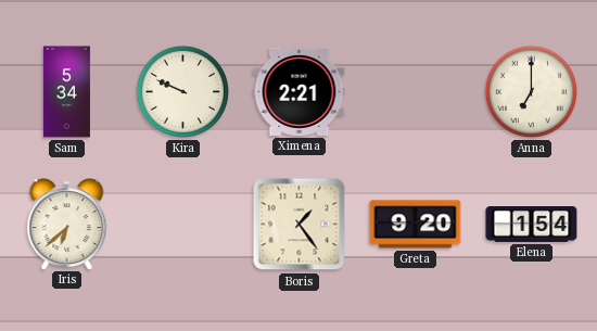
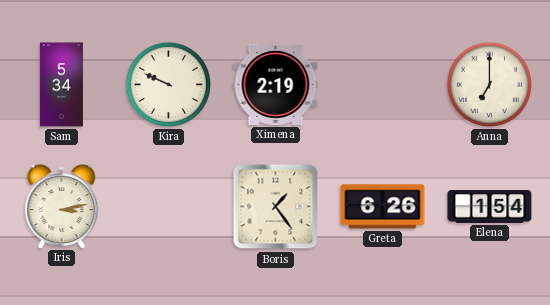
Ximena: 2:21 -> 2:19
Iris: 6:38 -> 3:13
Greta: 9:20 -> 6:26
